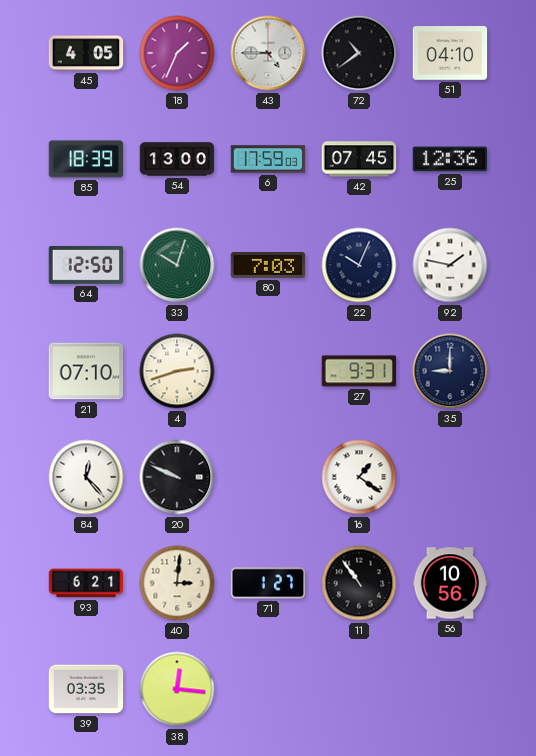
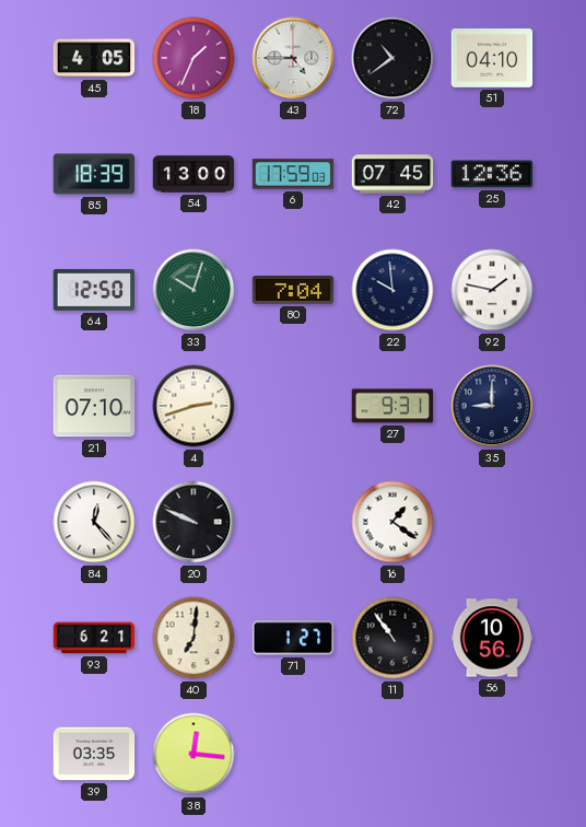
80: 7:03 -> 7:04
22: 10:04 -> 9:59
40: 3:01 -> 7:01
